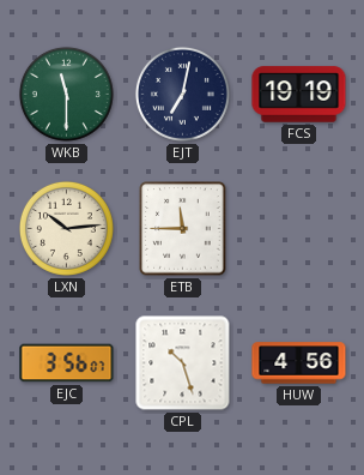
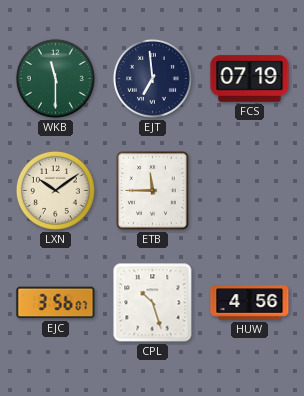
EJT: 7:02 -> 6:59
FCS: 19:19 -> 07:19
LXN: 10:14 -> 10:09
